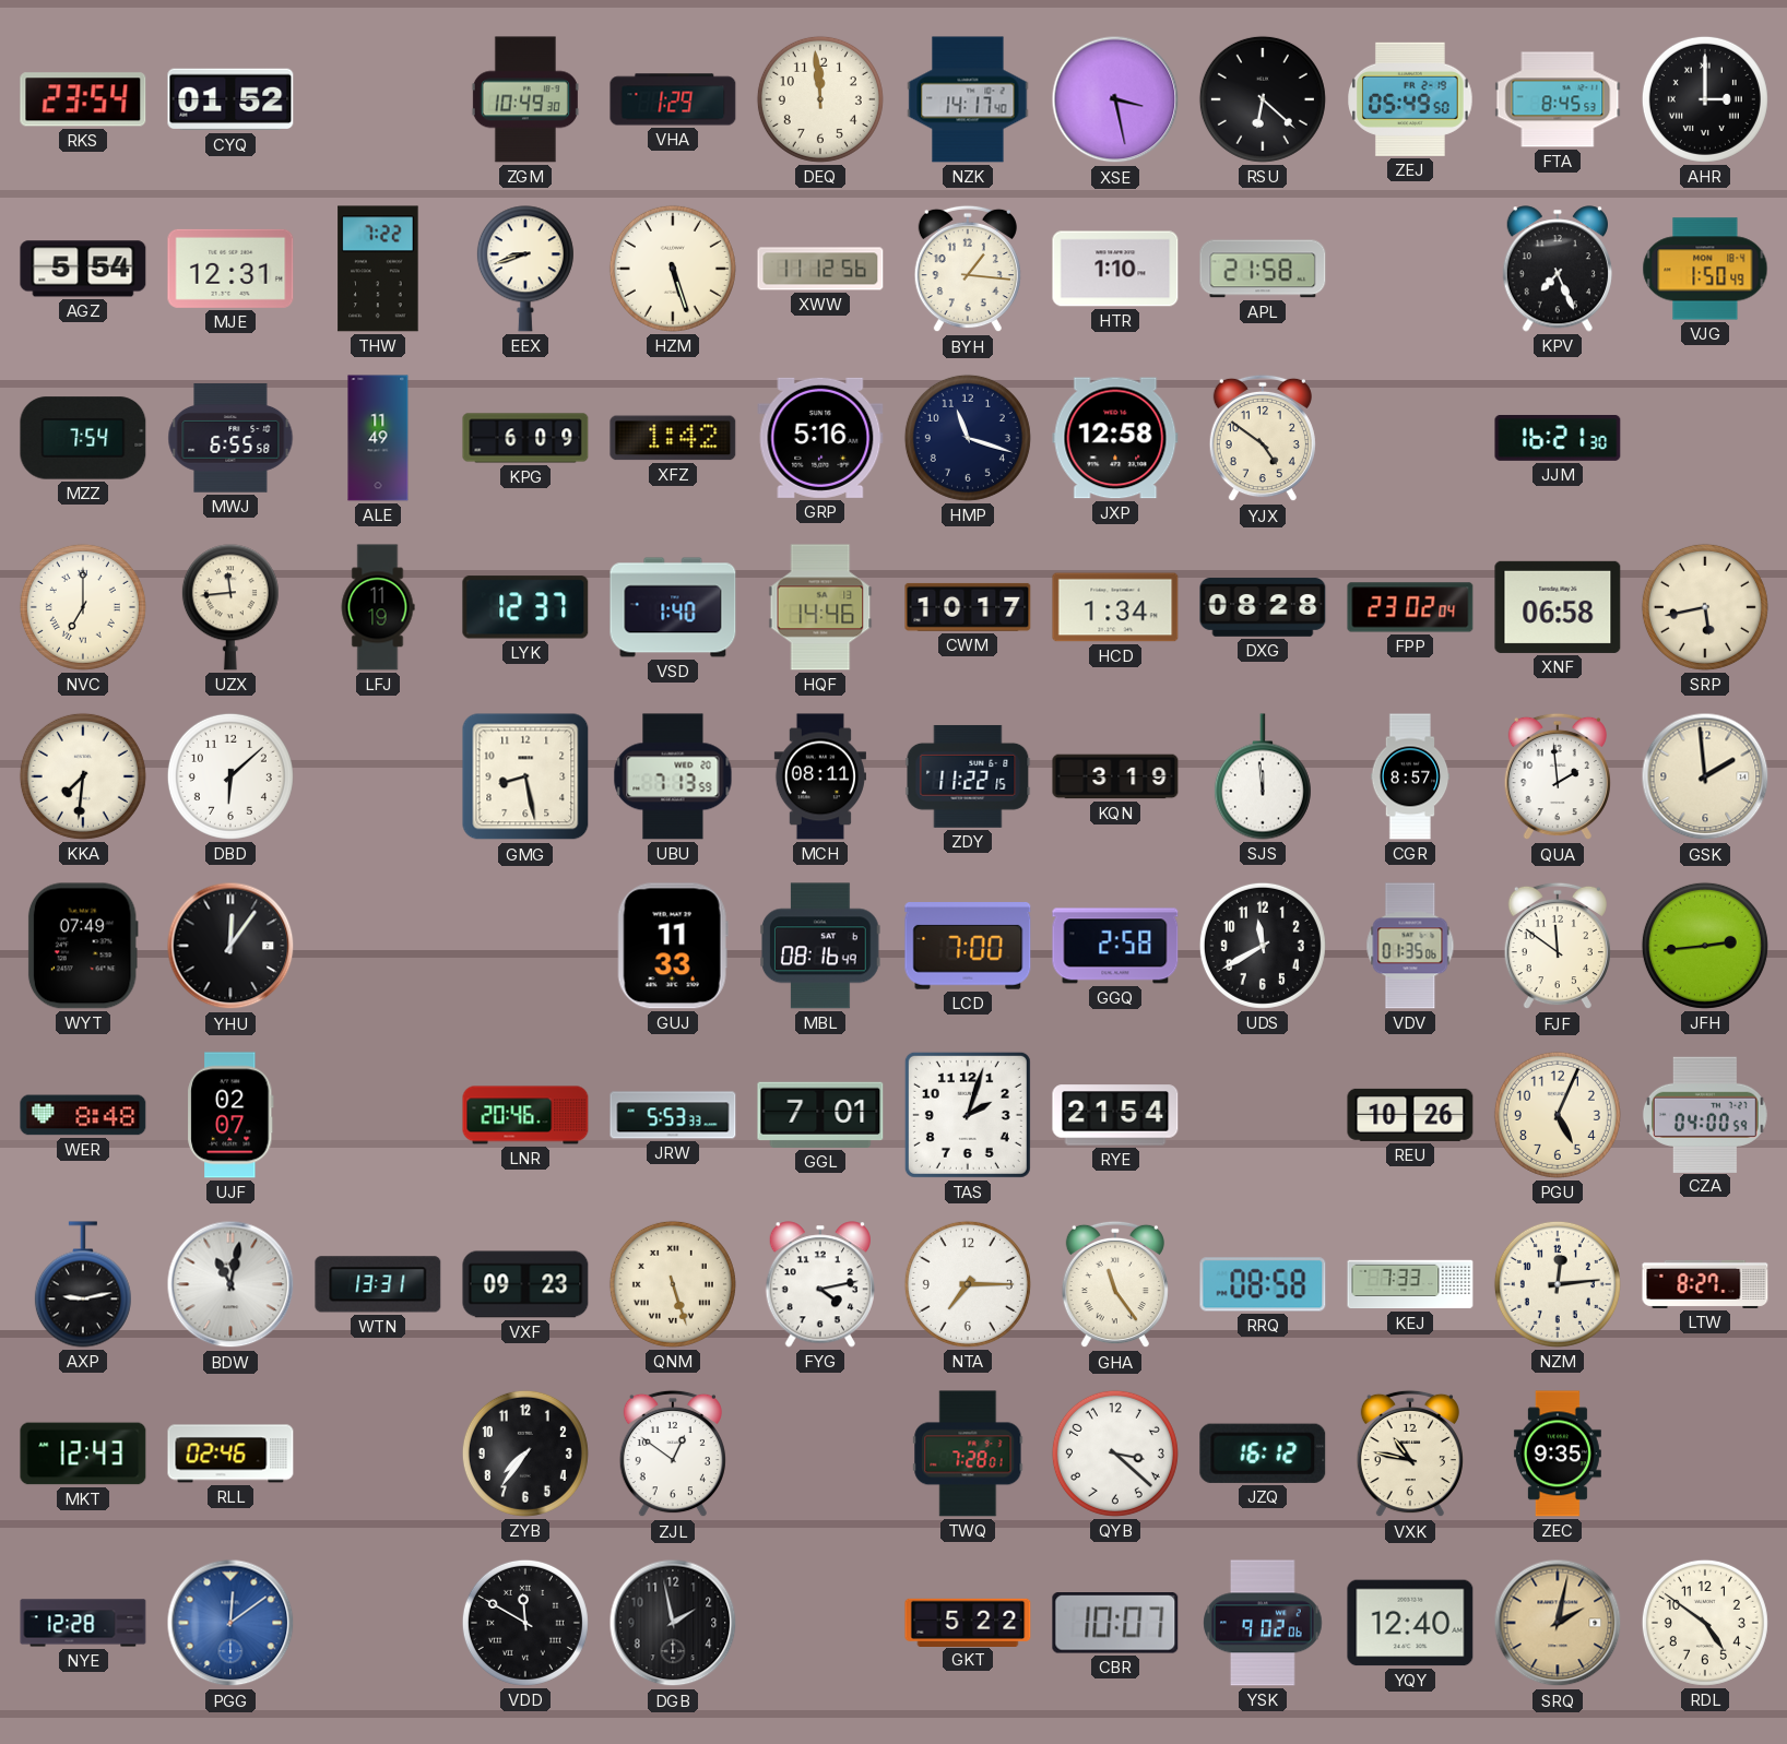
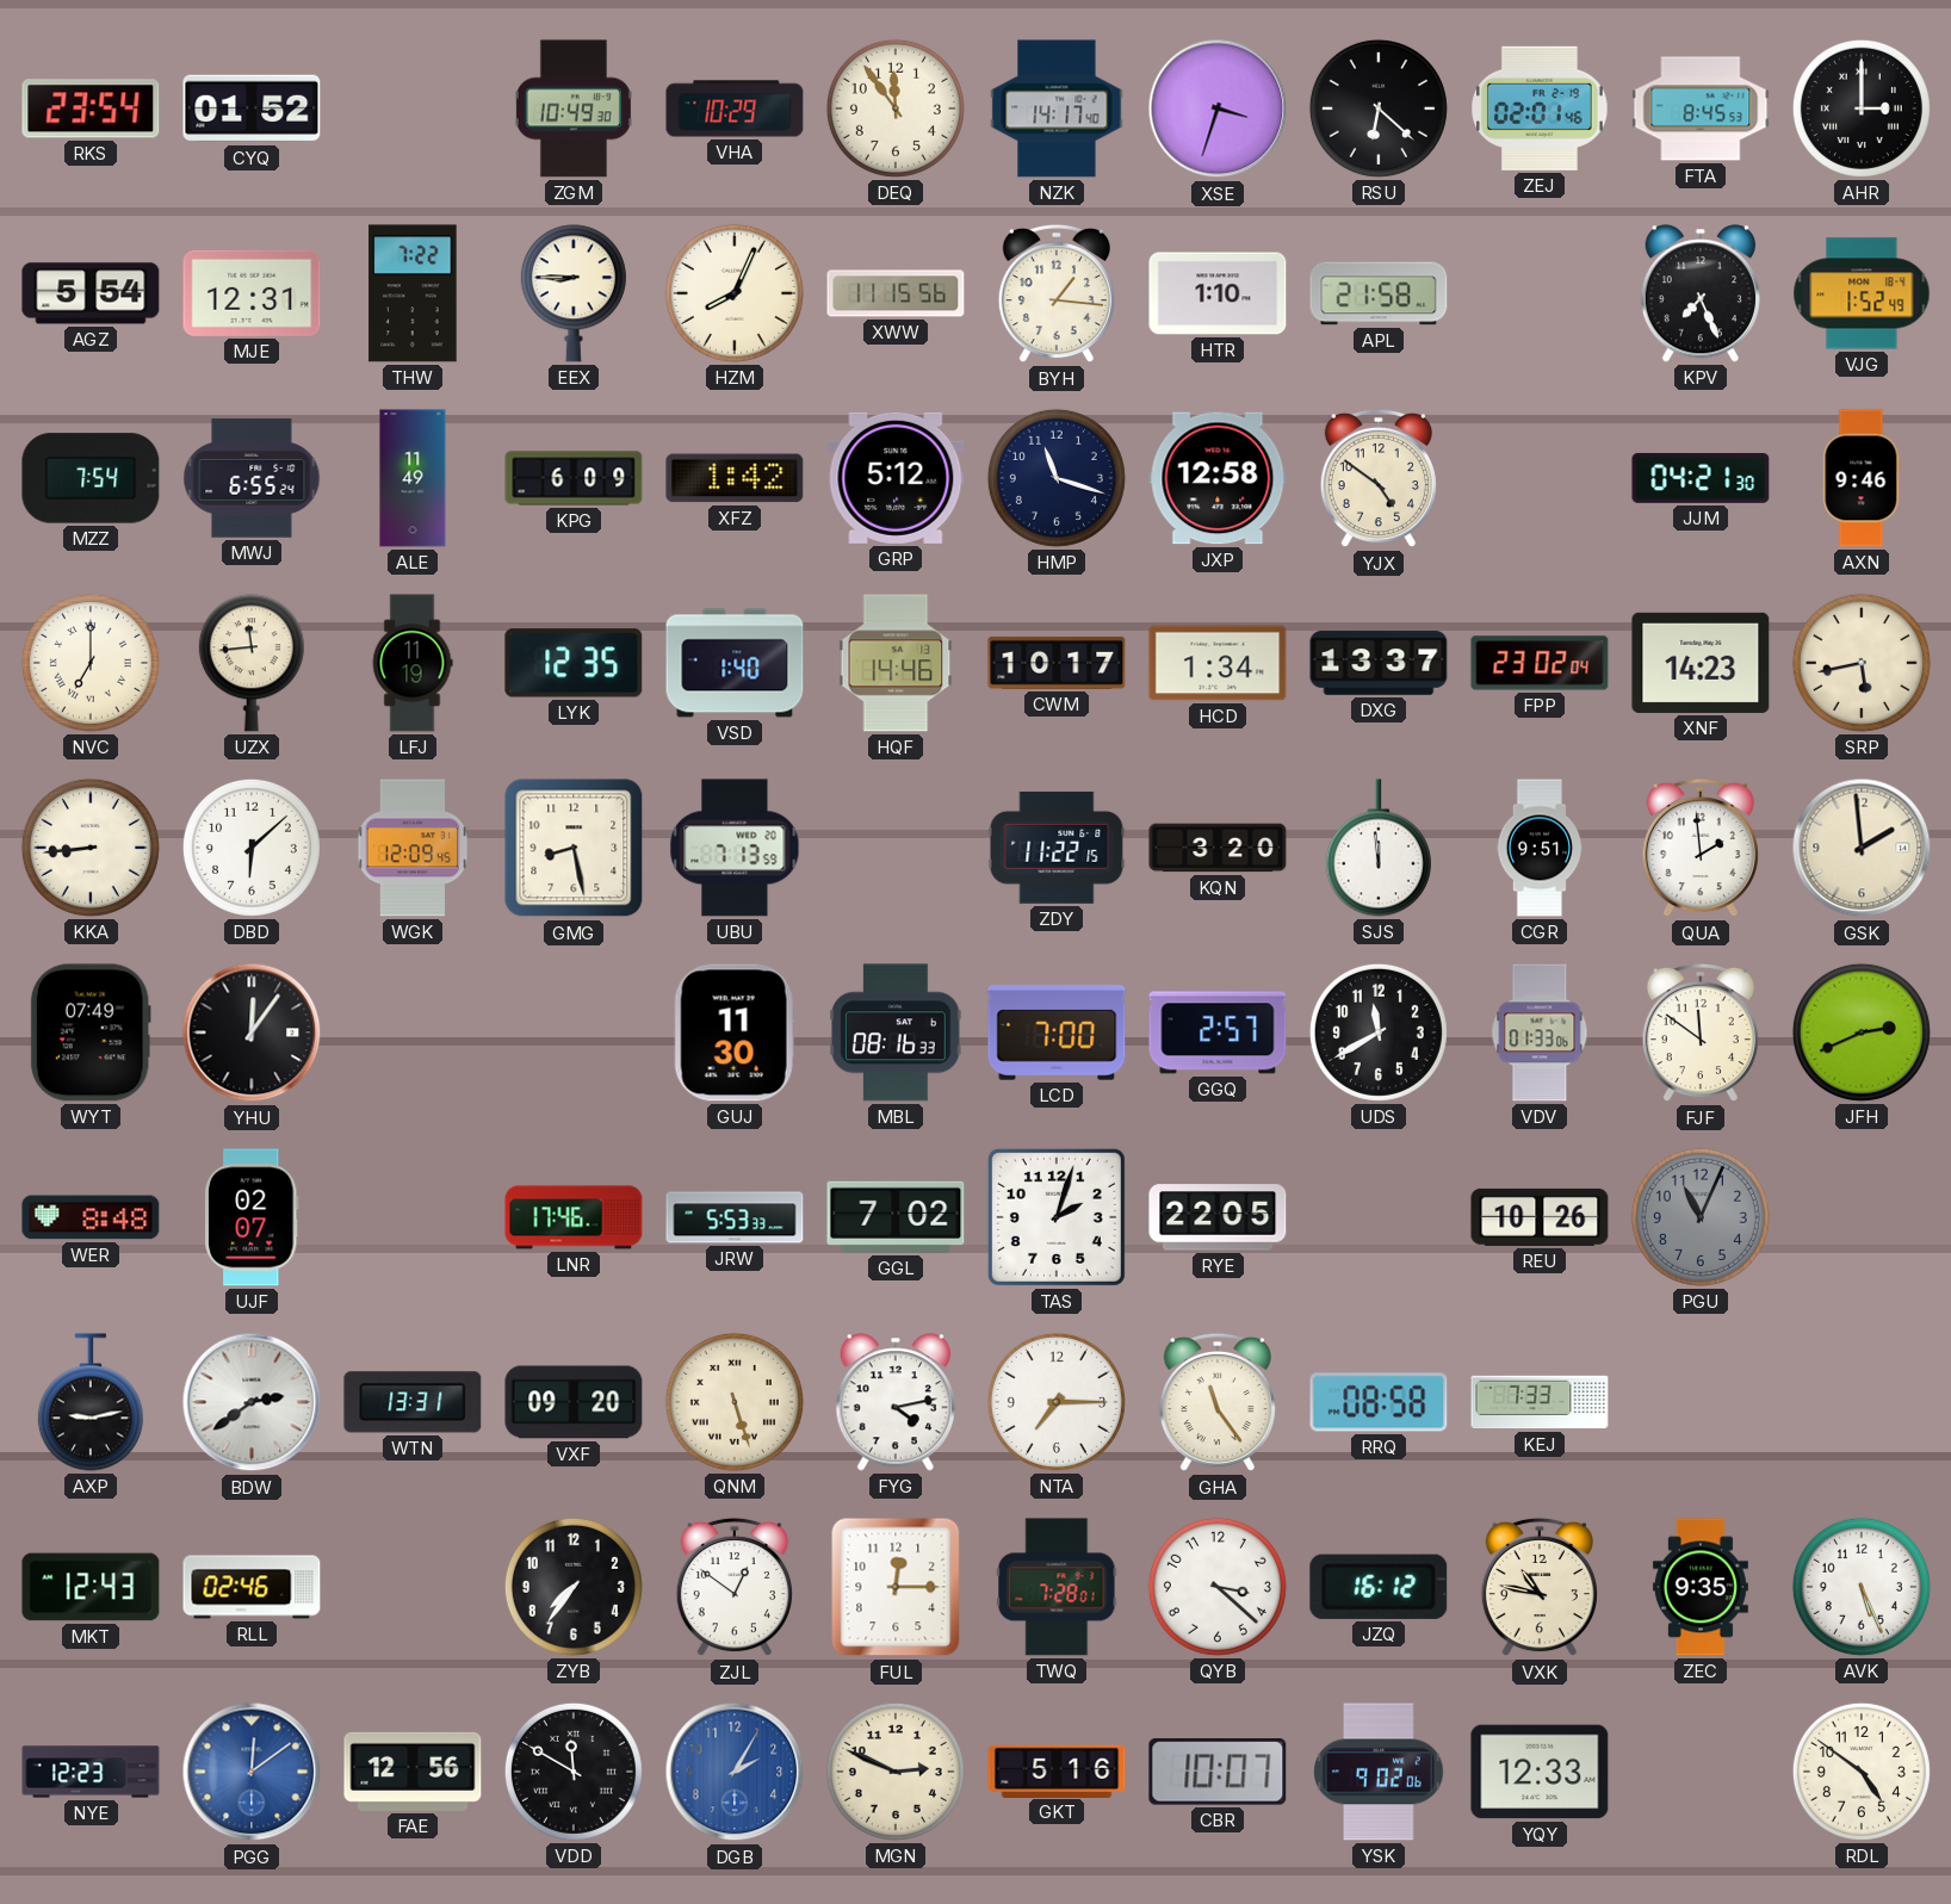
VHA: 1:29 -> 10:29
DEQ: 11:59 -> 11:54
XSE: 3:28 -> 3:33
ZEJ: 05:49 -> 02:01
EEX: 8:42 -> 8:45
HZM: 5:27 -> 8:04
XWW: 11:12 -> 11:15
VJG: 1:50 -> 1:52
MWJ: 6:55:58 -> 6:55:24
GRP: 5:16 -> 5:12
JJM: 16:21 -> 04:21
AXN: none -> 9:46
LYK: 12:37 -> 12:35
DXG: 08:28 -> 13:37
XNF: 06:58 -> 14:23
KKA: 7:31 -> 8:44
WGK: none -> 12:09
MCH: 08:11 -> none
KQN: 3:19 -> 3:20
CGR: 8:57 -> 9:51
GUJ: 11:33 -> 11:30
MBL: 08:16:49 -> 08:16:33
GGQ: 2:58 -> 2:57
VDV: 01:35 -> 01:33
JFH: 2:44 -> 2:41
LNR: 20:46 -> 17:46
GGL: 7:01 -> 7:02
RYE: 21:54 -> 22:05
PGU: 5:04 -> 11:04
PGU dial: cream -> grey
CZA: 04:00 -> none
BDW: 11:02 -> 2:39
VXF: 09:23 -> 09:20
NZM: 12:14 -> none
LTW: 8:27 -> none
FUL: none -> 12:15
AVK: none -> 5:26
NYE: 12:28 -> 12:23
FAE: none -> 12:56
DGB: 1:58 -> 2:05
DGB dial: black -> blue
MGN: none -> 2:49
GKT: 5:22 -> 5:16
YQY: 12:40 -> 12:33
SRQ: 2:02 -> none
